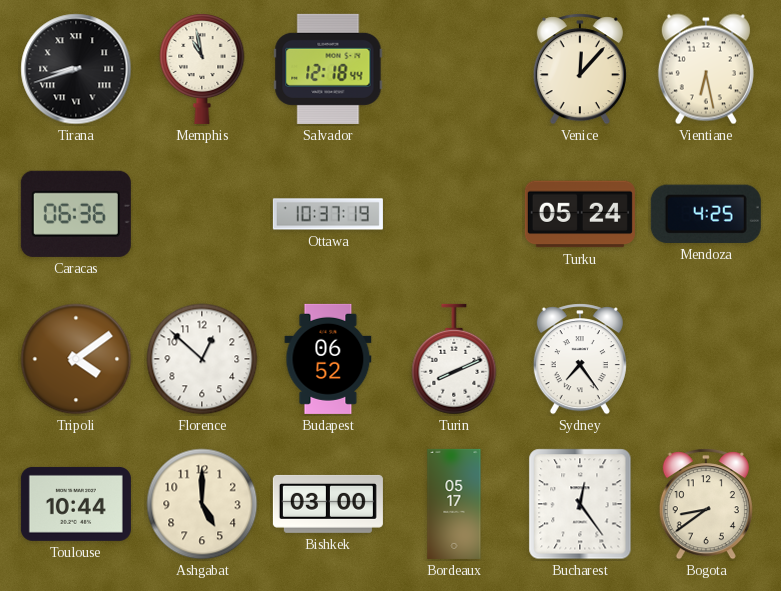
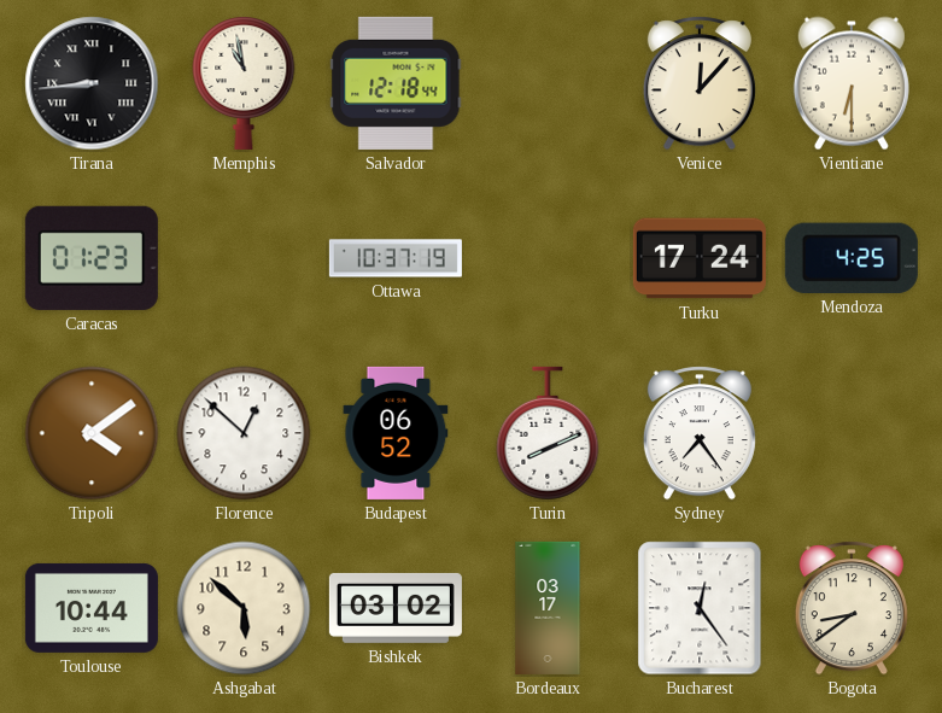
Tirana: 8:42 -> 8:44
Vientiane: 6:28 -> 6:30
Caracas: 06:36 -> 01:23
Turku: 05:24 -> 17:24
Ashgabat: 5:00 -> 5:52
Bishkek: 03:00 -> 03:02
Bordeaux: 05:17 -> 03:17
